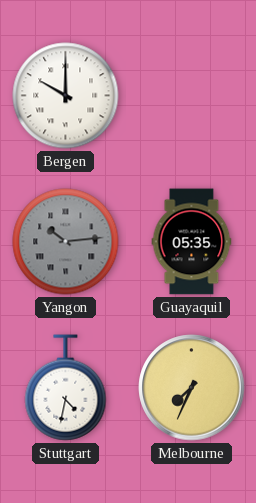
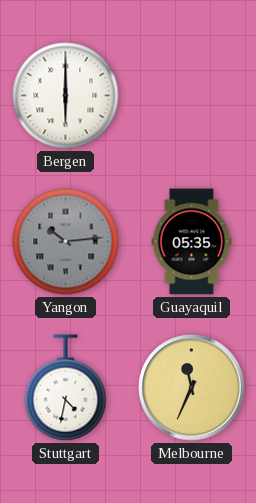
Bergen: 10:00 -> 6:00
Melbourne: 7:34 -> 11:34
